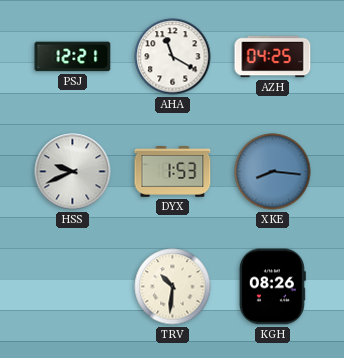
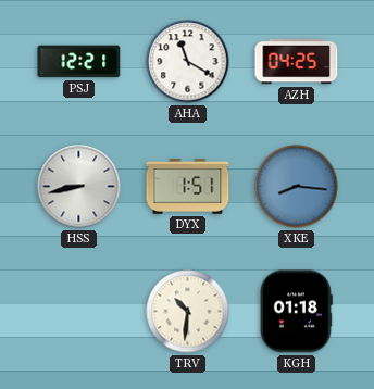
HSS: 9:41 -> 8:43
DYX: 1:53 -> 1:51
KGH: 08:26 -> 01:18
